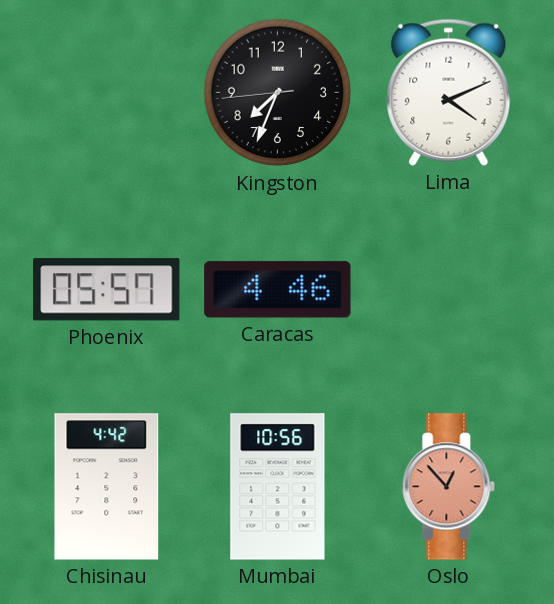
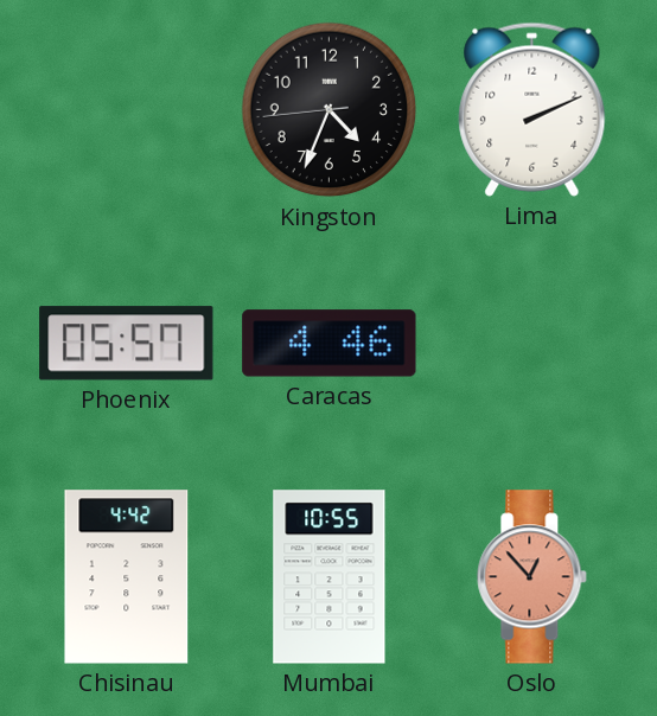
Kingston: 7:33 -> 4:33
Lima: 4:11 -> 2:11
Mumbai: 10:56 -> 10:55
